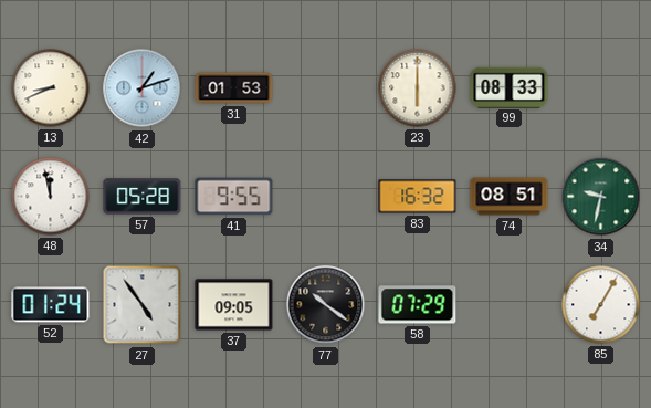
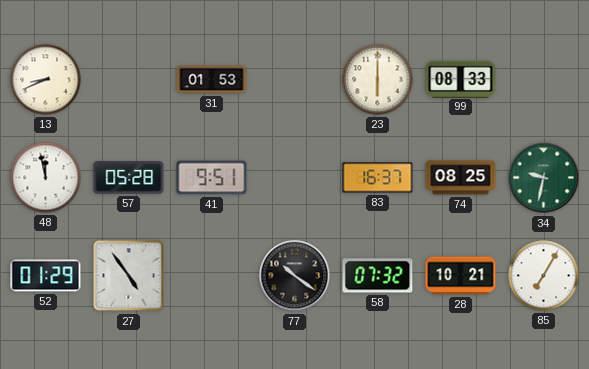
42: 1:12 -> none
41: 9:55 -> 9:51
83: 16:32 -> 16:37
74: 08:51 -> 08:25
52: 01:24 -> 01:29
37: 09:05 -> none
58: 07:29 -> 07:32
28: none -> 10:21
